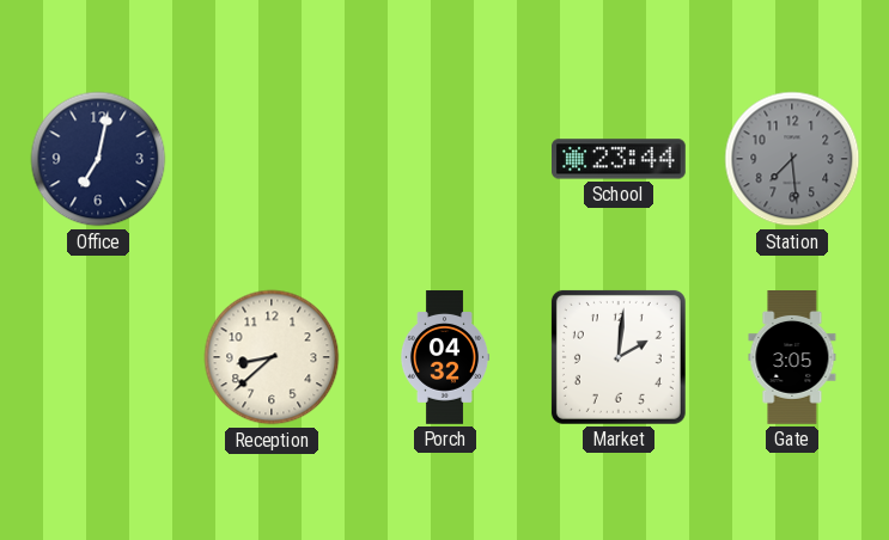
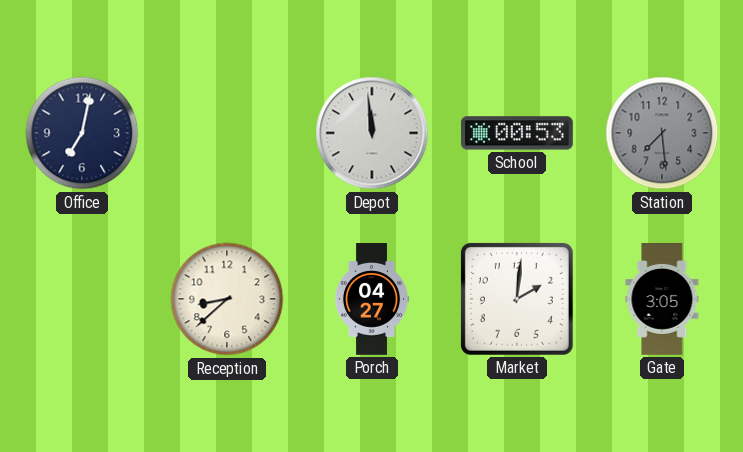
Depot: none -> 11:59
School: 23:44 -> 00:53
Porch: 04:32 -> 04:27
